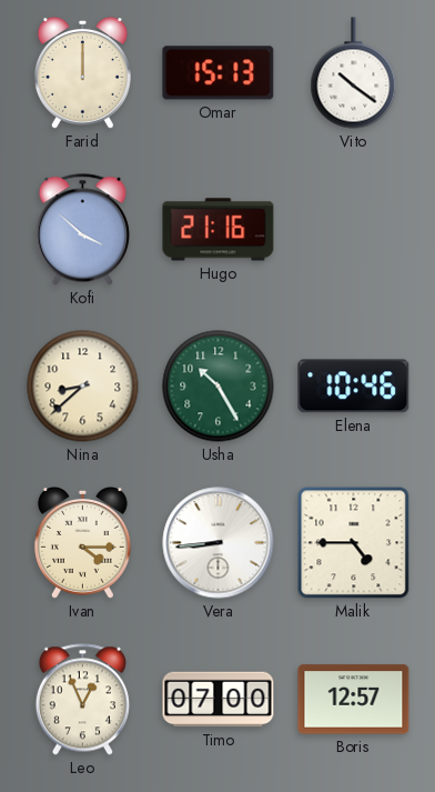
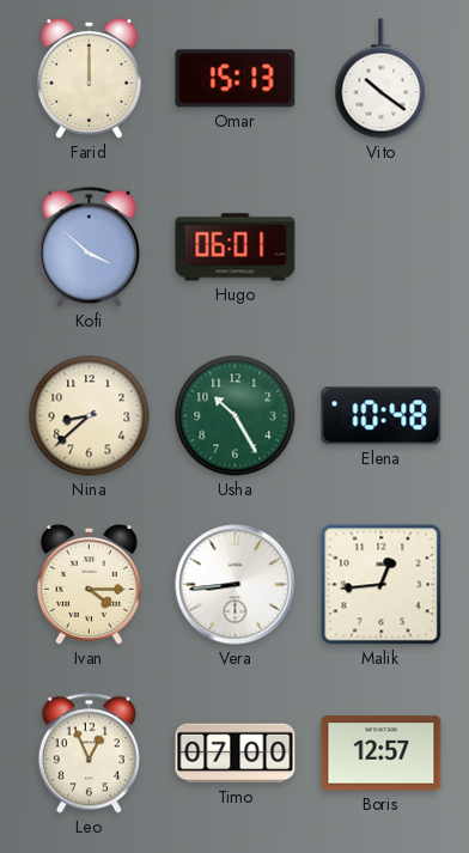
Hugo: 21:16 -> 06:01
Elena: 10:46 -> 10:48
Malik: 4:45 -> 12:44
